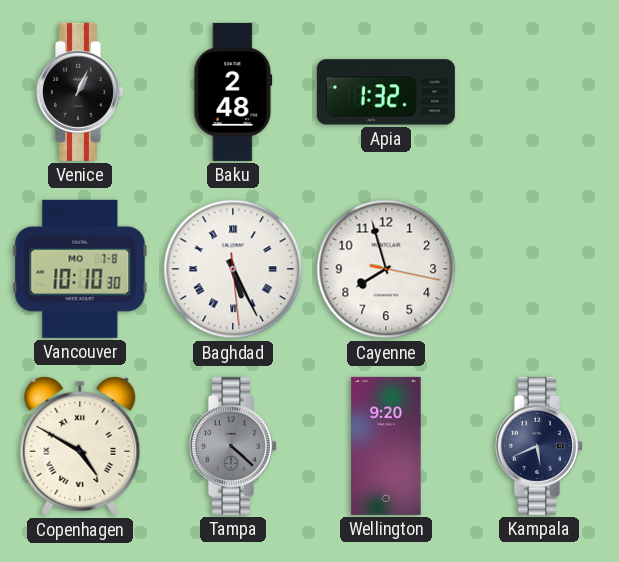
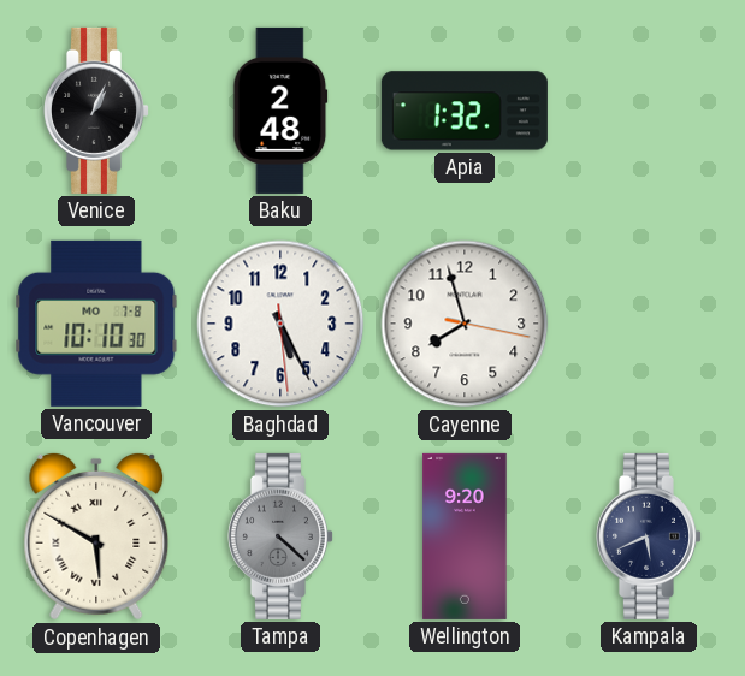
Baghdad numerals: Roman -> Arabic
Copenhagen: 4:50 -> 5:50
